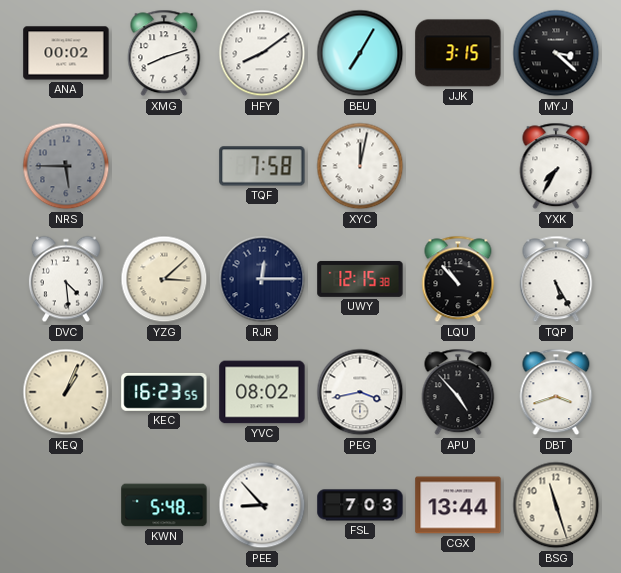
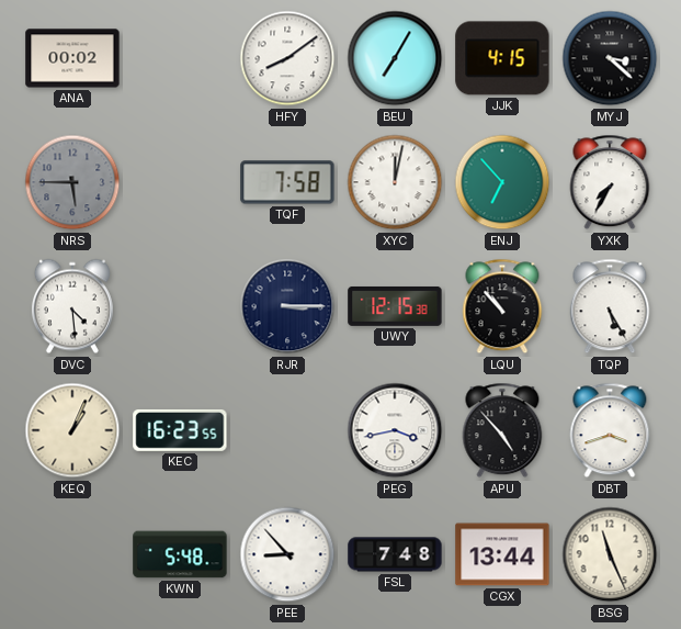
XMG: 8:12 -> none
JJK: 3:15 -> 4:15
ENJ: none -> 6:53
YZG: 3:08 -> none
RJR: 12:15 -> 3:15
YVC: 08:02 -> none
FSL: 7:03 -> 7:48
BSG: 11:27 -> 11:26
